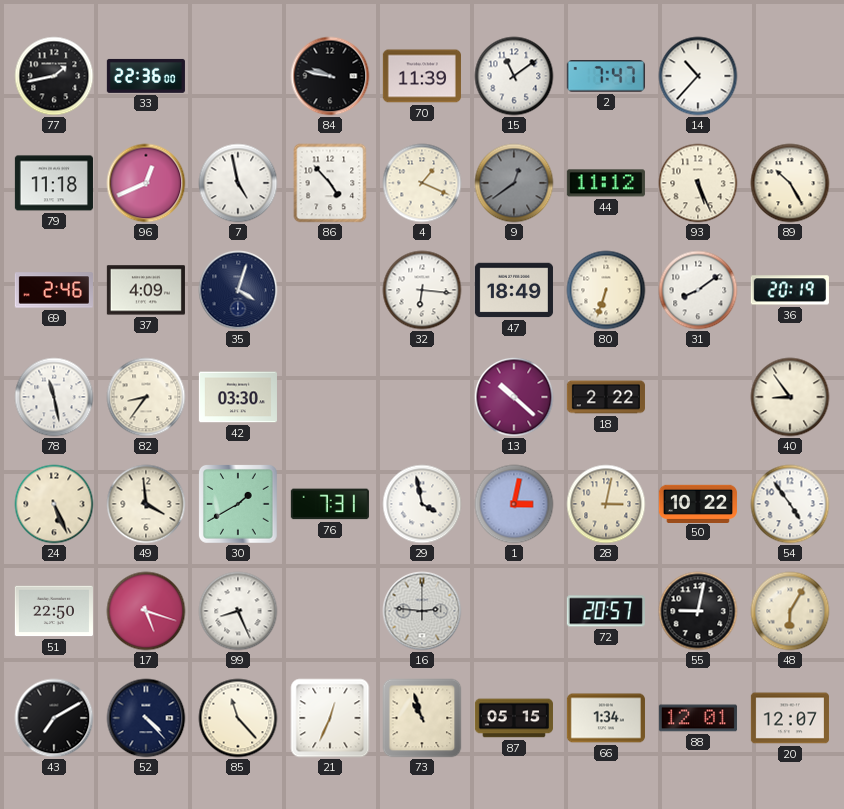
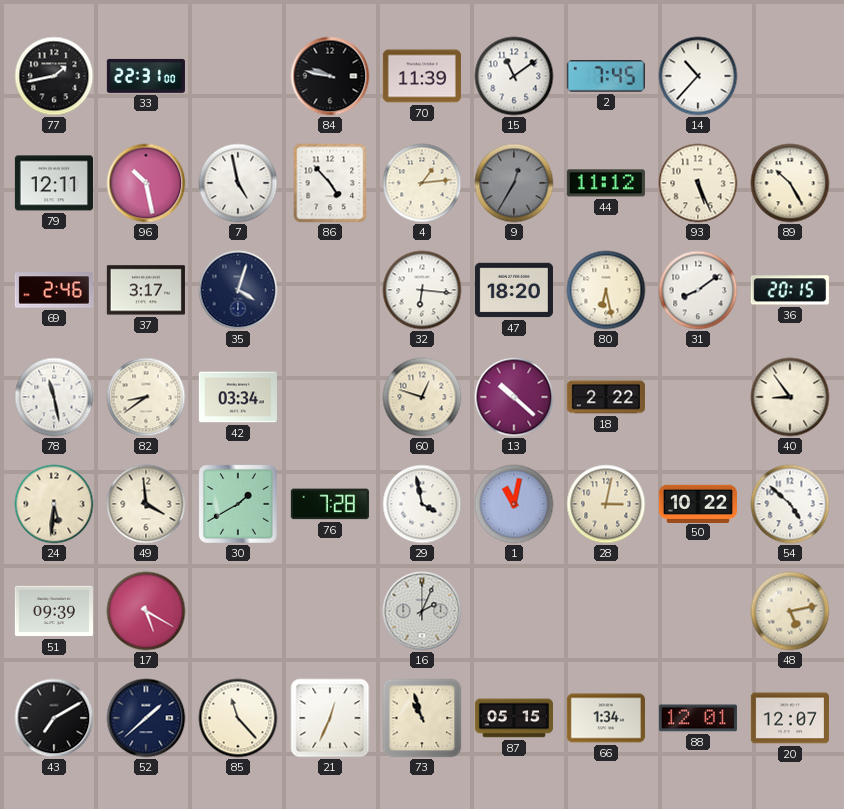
33: 22:36 -> 22:31
2: 7:47 -> 7:45
79: 11:18 -> 12:11
96: 12:41 -> 10:28
4: 1:19 -> 1:14
9: 12:39 -> 12:35
37: 4:09 -> 3:17
47: 18:49 -> 18:20
80: 6:33 -> 6:28
36: 20:19 -> 20:15
82: 8:36 -> 8:39
42: 03:30 -> 03:34
60: none -> 12:48
24: 5:26 -> 5:31
76: 7:31 -> 7:28
1: 3:02 -> 11:02
54: 4:54 -> 4:52
51: 22:50 -> 09:39
17: 5:18 -> 5:20
99: 8:26 -> none
16: 2:46 -> 2:04
72: 20:57 -> none
55: 9:02 -> none
48: 6:05 -> 5:13
52: 4:23 -> 1:38
